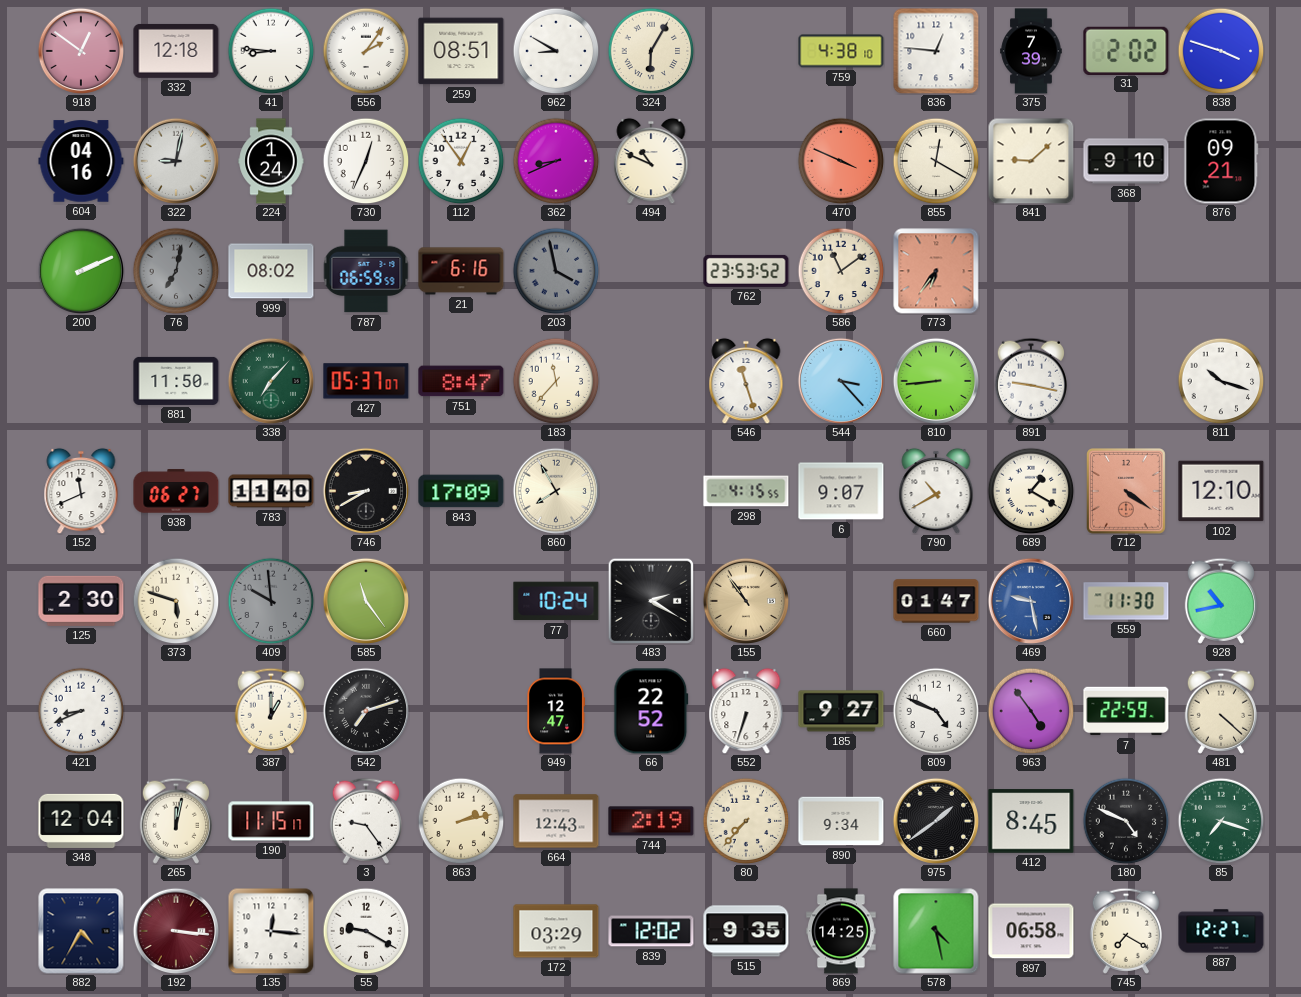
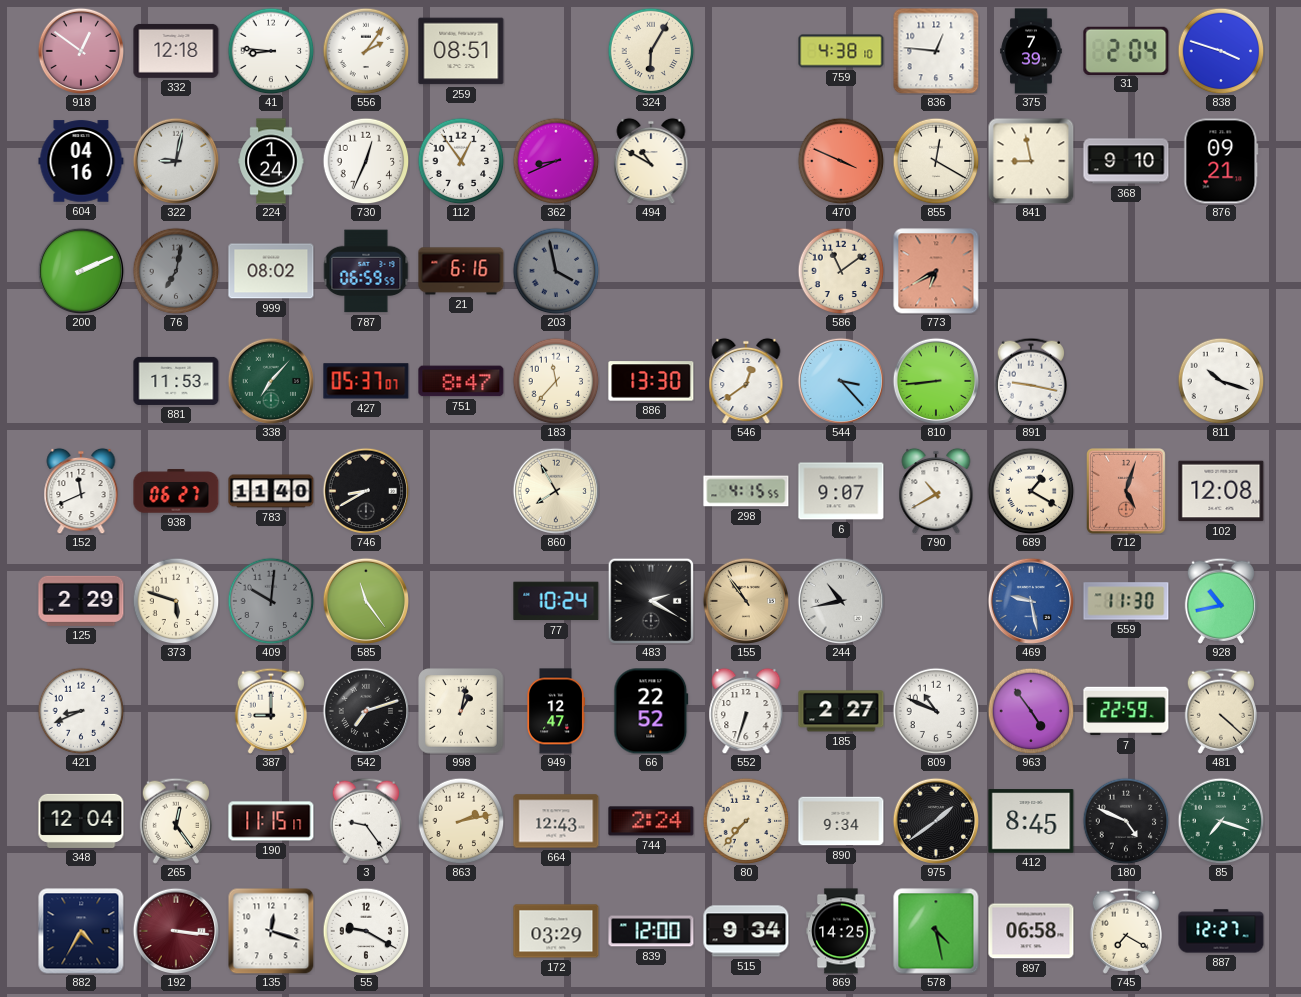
962: 8:50 -> none
31: 2:02 -> 2:04
494: 10:49 -> 10:50
841: 9:08 -> 8:58
762: 23:53 -> none
773: 6:36 -> 6:40
881: 11:50 -> 11:53
886: none -> 13:30
546: 11:27 -> 12:39
843: 17:09 -> none
712: 4:21 -> 5:03
102: 12:10 -> 12:08
125: 2:30 -> 2:29
409: 9:59 -> 10:01
244: none -> 10:43
660: 01:47 -> none
387: 1:00 -> 9:00
998: none -> 1:02
185: 9:27 -> 2:27
809: 4:49 -> 10:49
265: 12:02 -> 12:24
744: 2:19 -> 2:24
135: 12:16 -> 12:18
839: 12:02 -> 12:00
515: 9:35 -> 9:34
